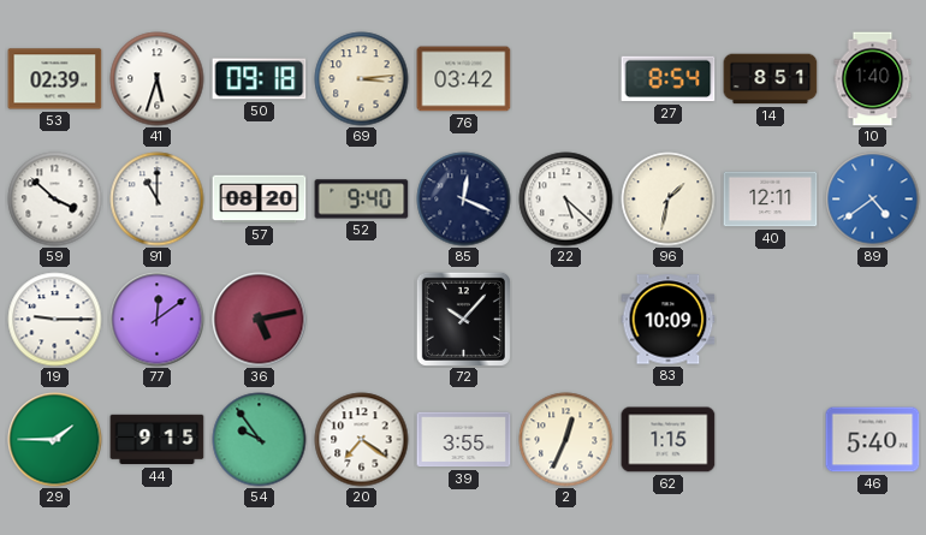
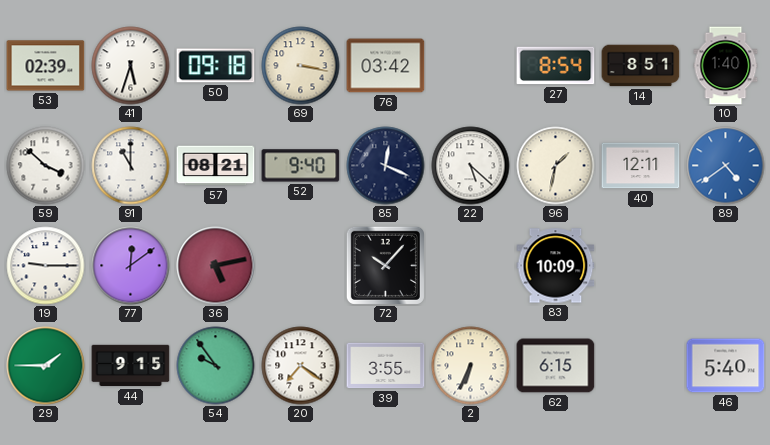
69: 3:14 -> 3:17
57: 08:20 -> 08:21
2: 12:34 -> 6:34
62: 1:15 -> 6:15
